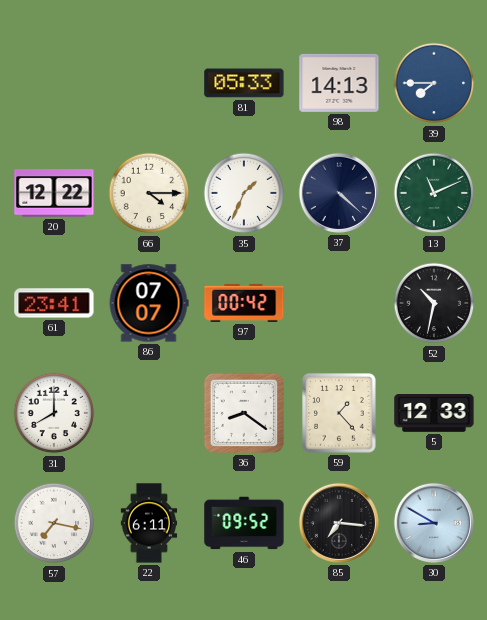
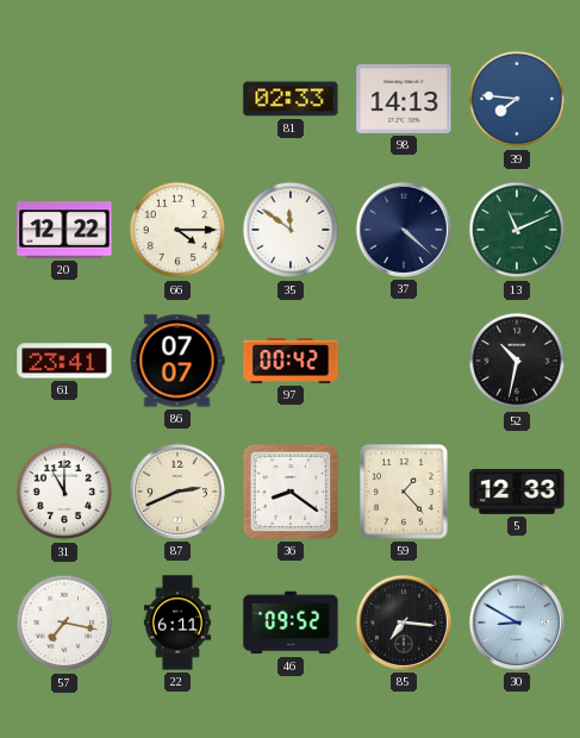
81: 05:33 -> 02:33
39: 7:45 -> 7:46
35: 1:34 -> 11:51
31: 8:00 -> 11:00
87: none -> 2:41
